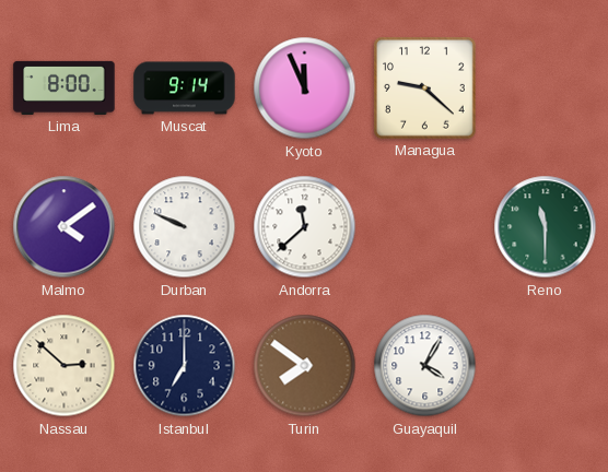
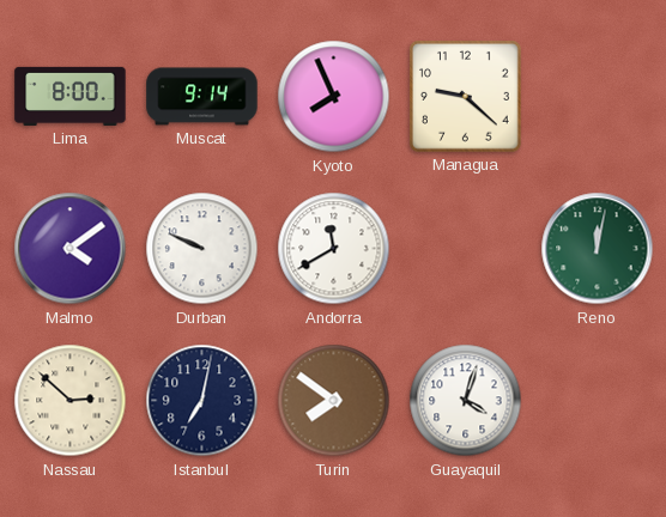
Kyoto: 11:56 -> 7:56
Andorra: 11:38 -> 11:40
Reno: 11:30 -> 12:02
Istanbul: 7:00 -> 7:02
Guayaquil: 4:05 -> 4:03
